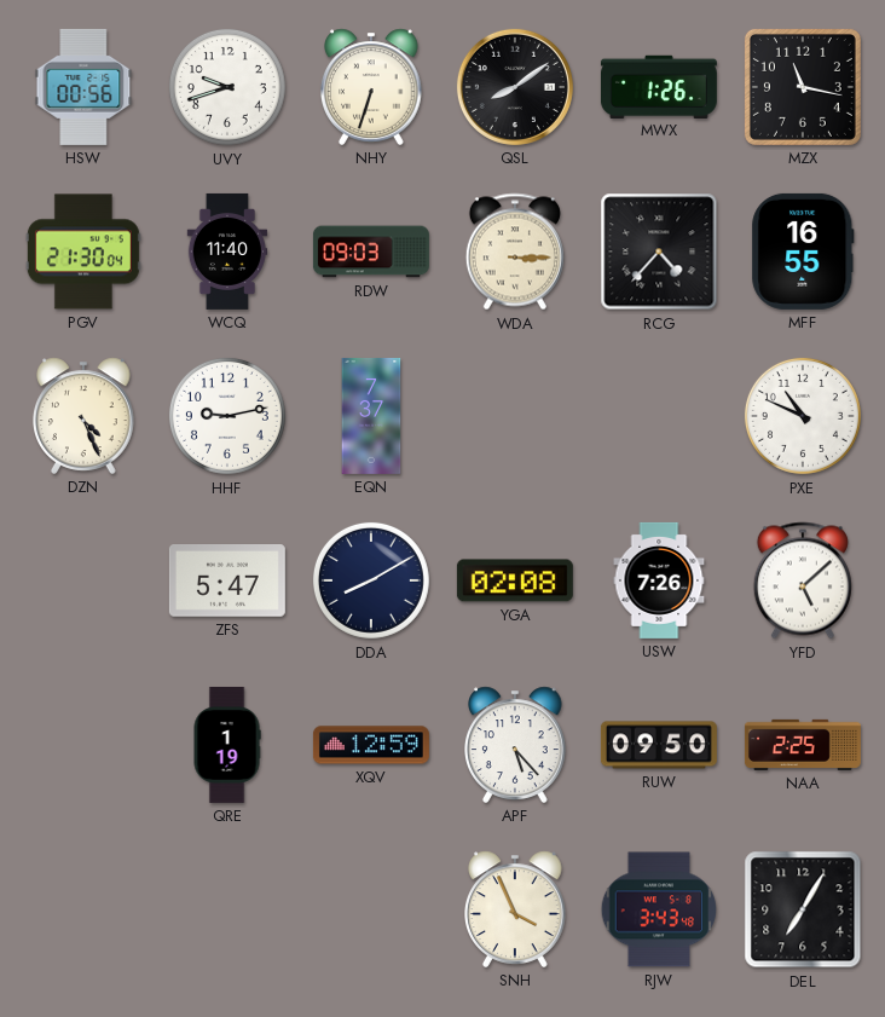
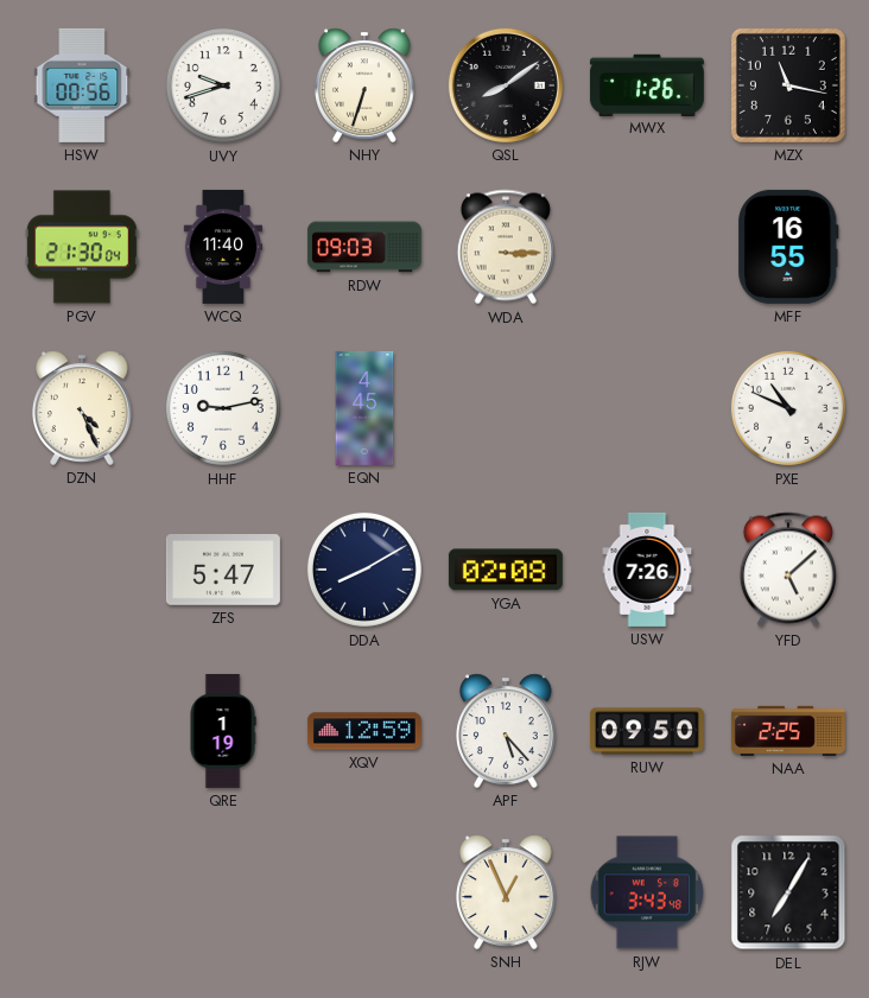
RCG: 4:37 -> none
EQN: 7:37 -> 4:45
SNH: 3:56 -> 12:56
